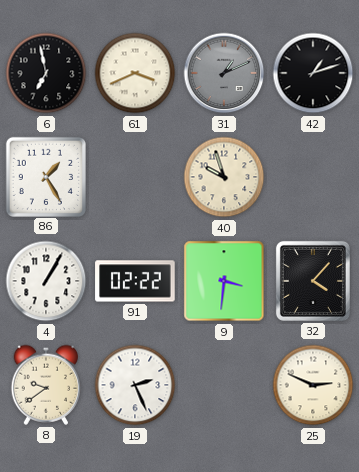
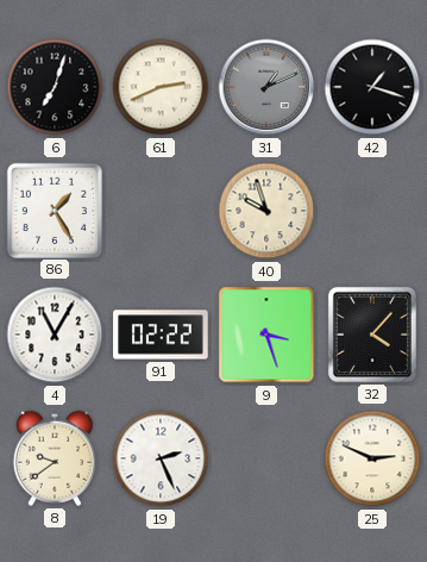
6: 6:58 -> 7:03
61: 3:41 -> 2:41
42: 1:12 -> 1:18
4: 1:05 -> 11:05
9: 3:31 -> 3:27
